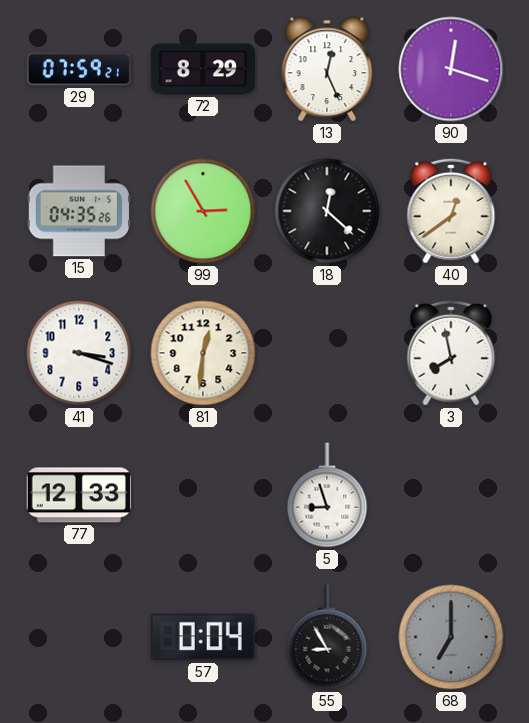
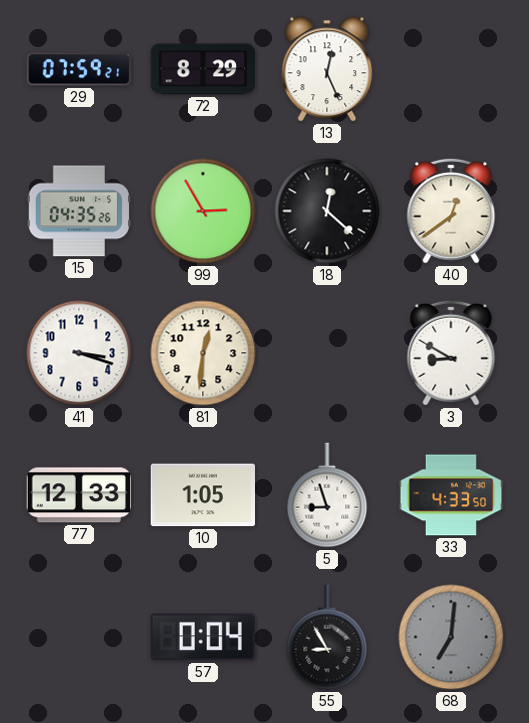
90: 12:18 -> none
3: 7:58 -> 8:50
10: none -> 1:05
33: none -> 4:33
68: 7:00 -> 7:01
